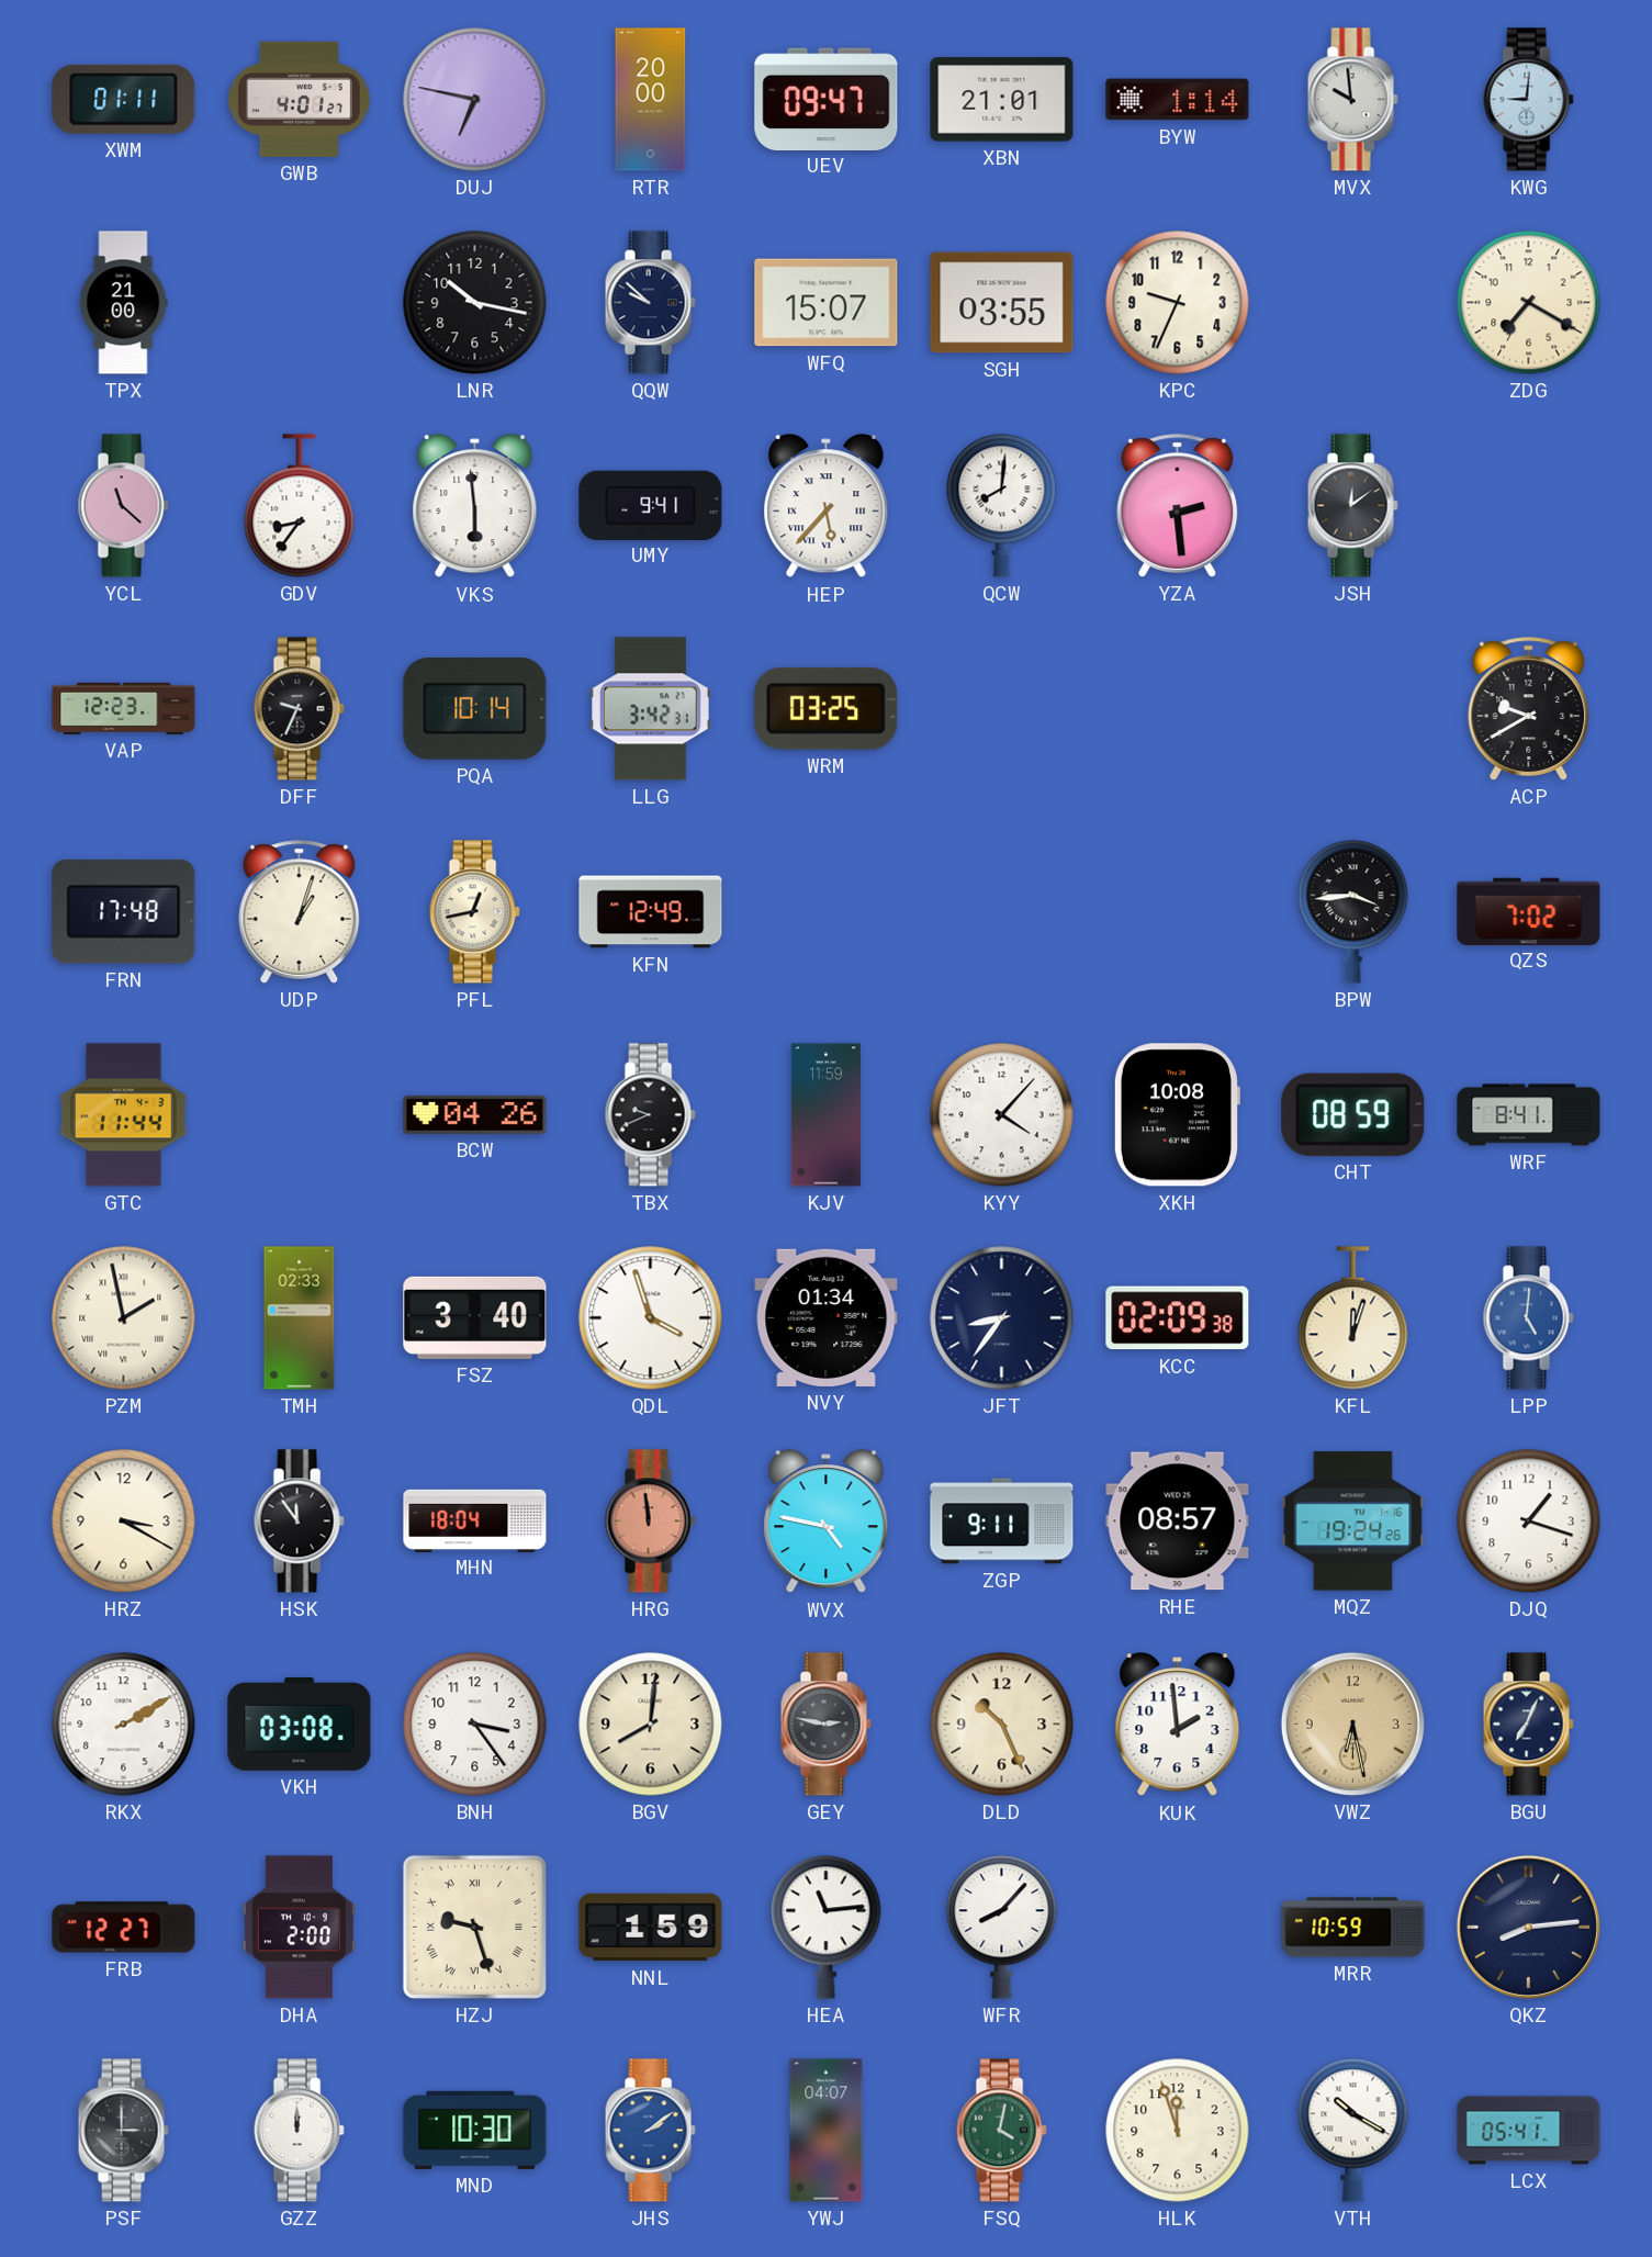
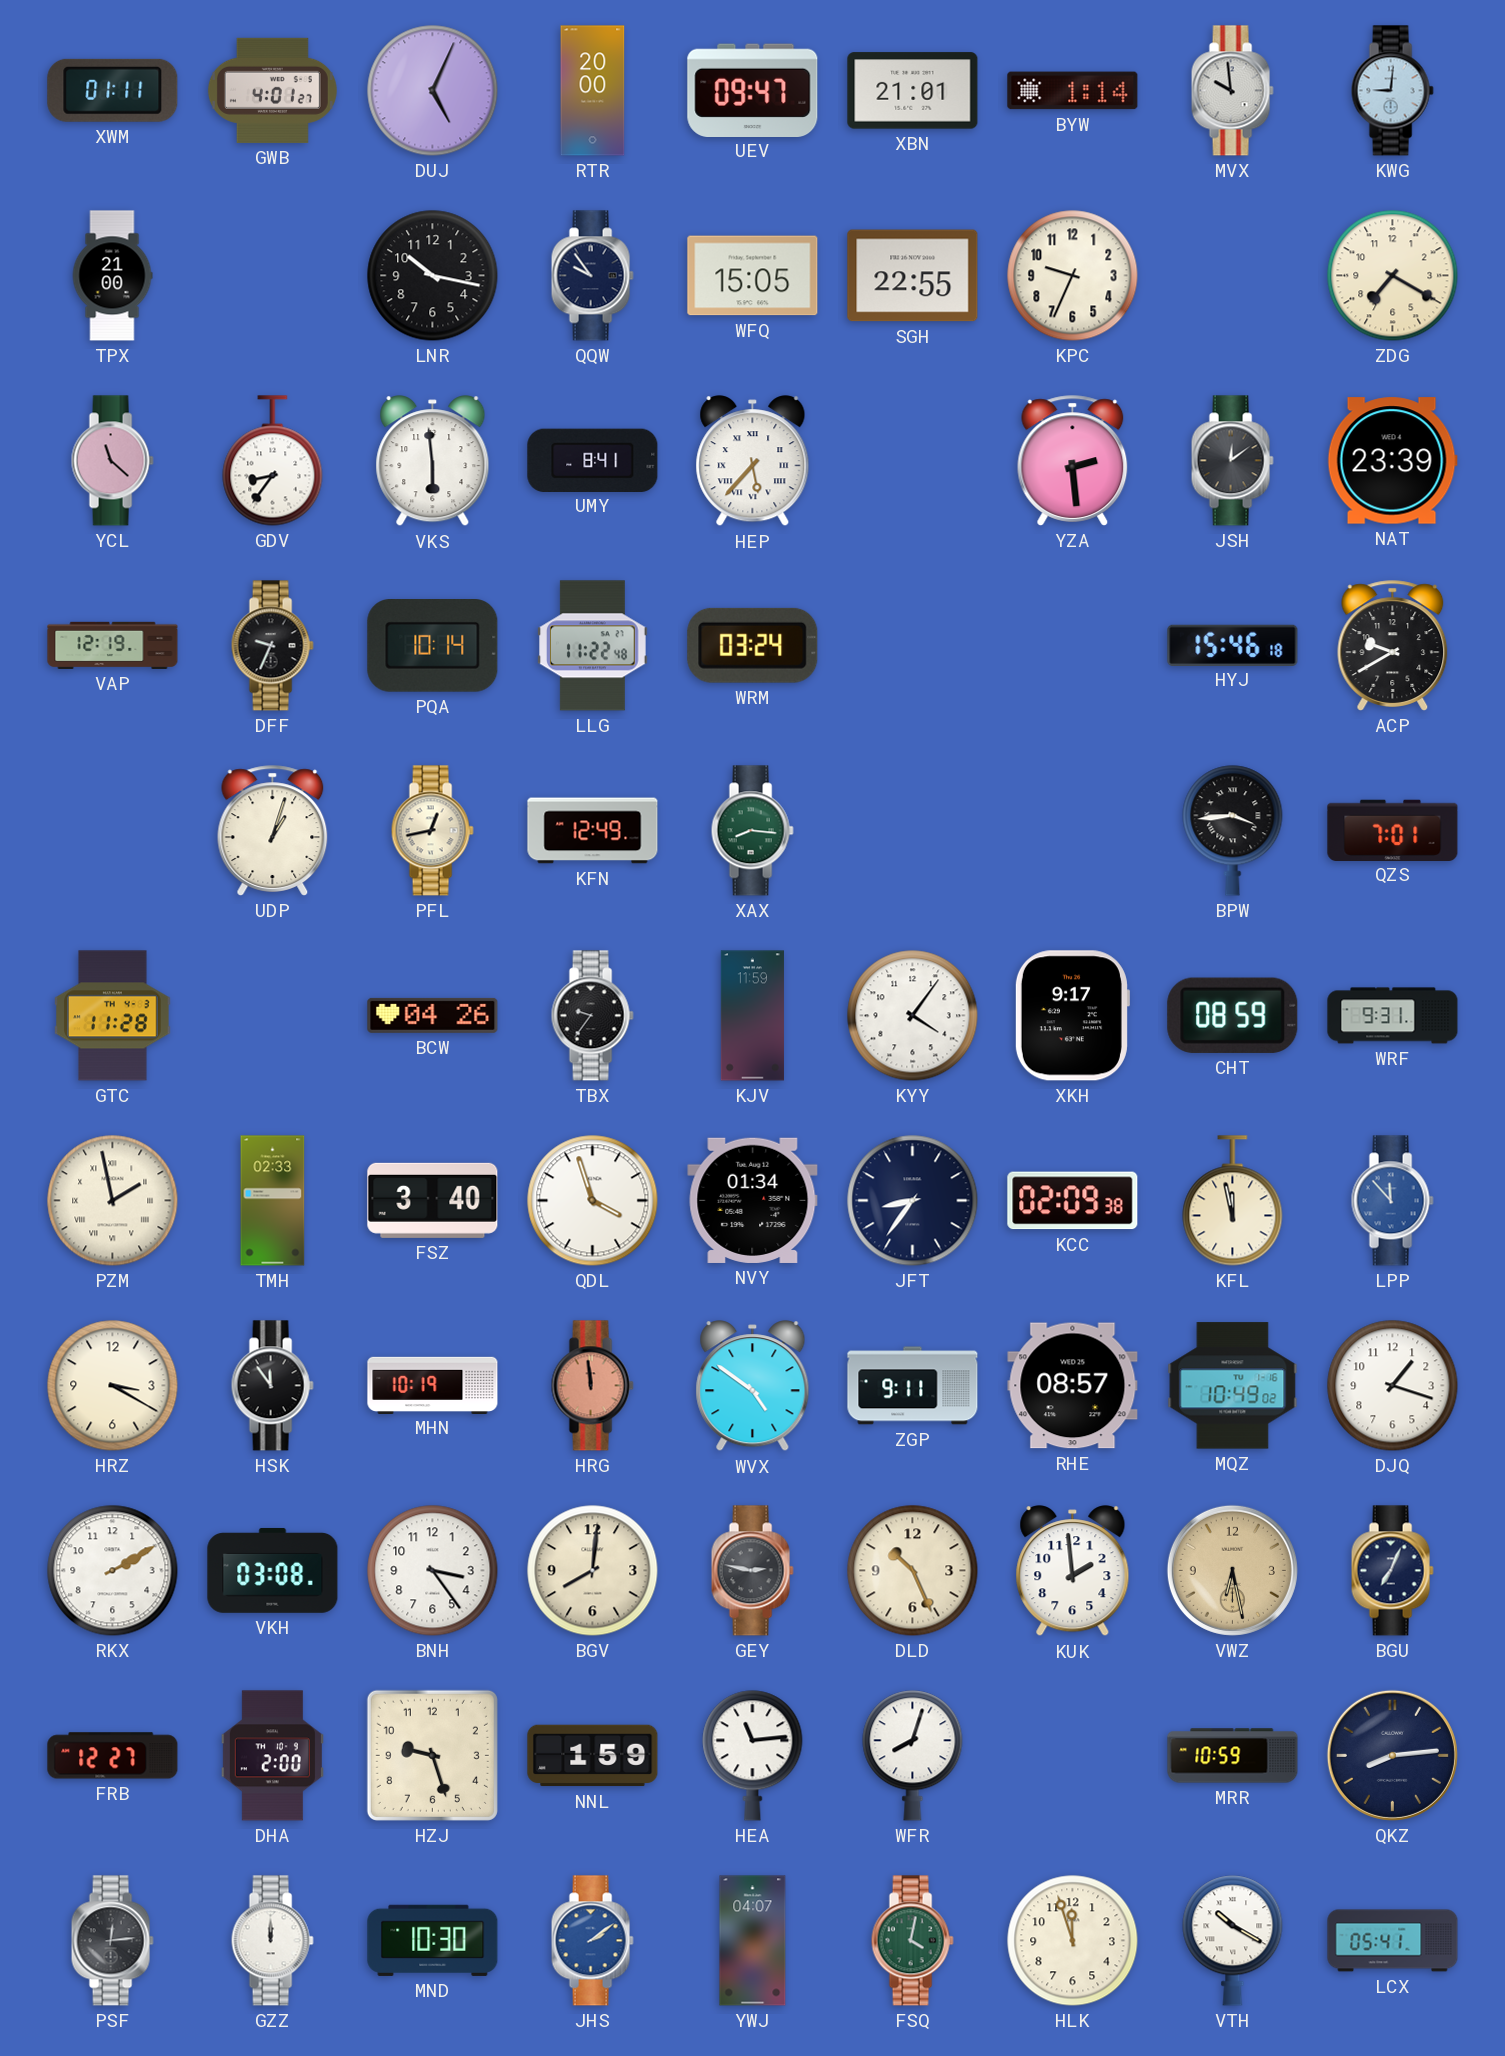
DUJ: 6:47 -> 5:04
QQW: 9:52 -> 9:54
WFQ: 15:07 -> 15:05
SGH: 03:55 -> 22:55
UMY: 9:41 -> 8:41
QCW: 8:01 -> none
NAT: none -> 23:39
VAP: 12:23 -> 12:19
LLG: 3:42 -> 11:22
WRM: 03:25 -> 03:24
HYJ: none -> 15:46
FRN: 17:48 -> none
XAX: none -> 8:16
QZS: 7:02 -> 7:01
GTC: 11:44 -> 11:28
TBX: 9:41 -> 9:36
KYY: 4:07 -> 4:06
XKH: 10:08 -> 9:17
WRF: 8:41 -> 9:31
KFL: 12:03 -> 11:58
LPP: 5:01 -> 11:53
MHN: 18:04 -> 10:19
WVX: 4:47 -> 4:51
MQZ: 19:24 -> 10:49
HZJ numerals: Roman -> Arabic
WFR: 8:07 -> 8:03
PSF: 3:00 -> 12:14
